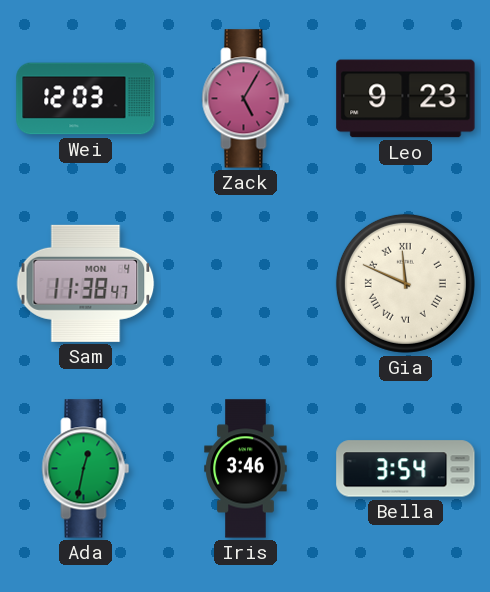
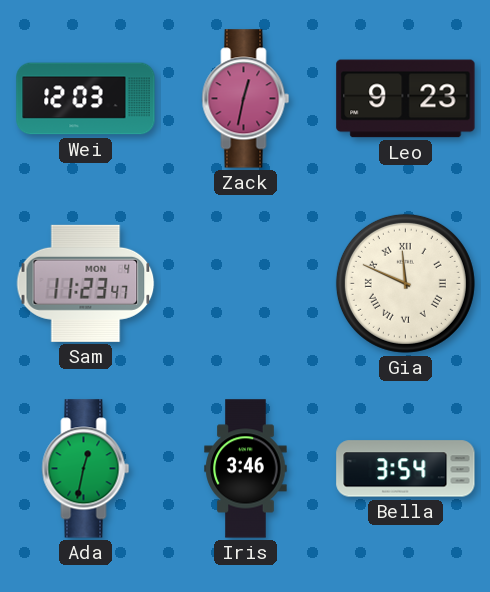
Zack: 5:05 -> 12:32
Sam: 11:38 -> 11:23
